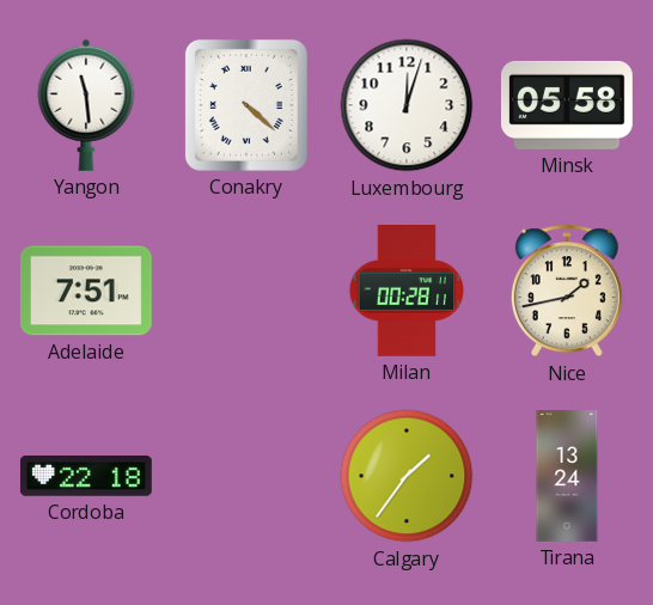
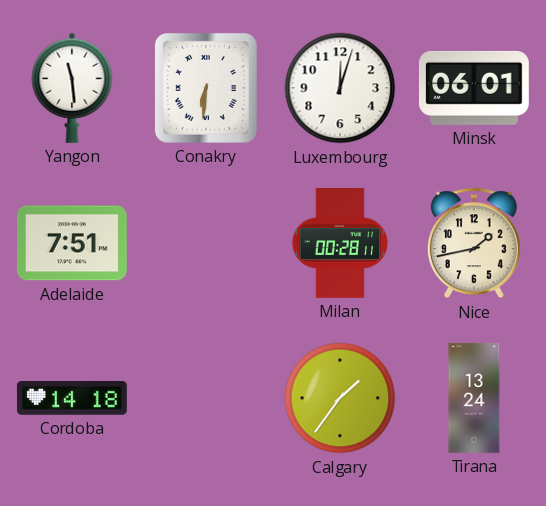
Conakry: 4:22 -> 6:31
Minsk: 05:58 -> 06:01
Cordoba: 22:18 -> 14:18
